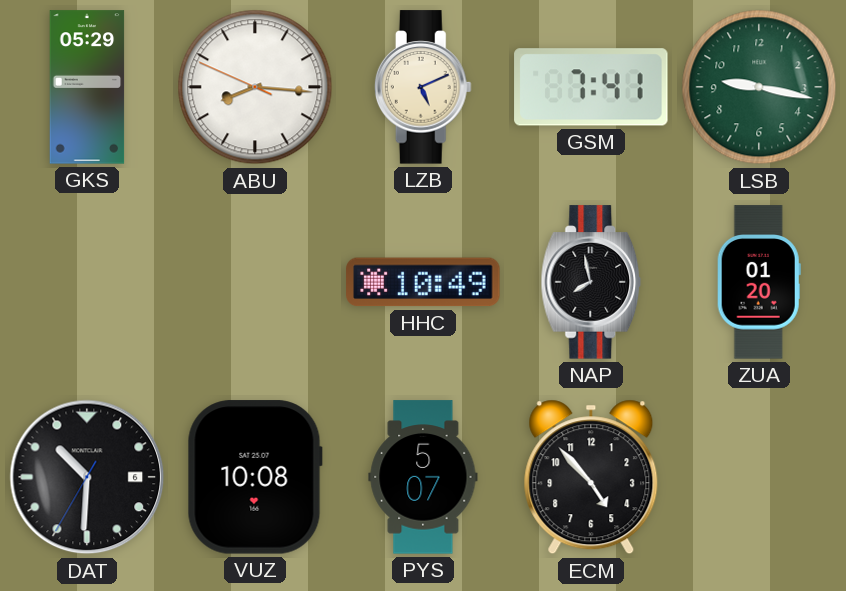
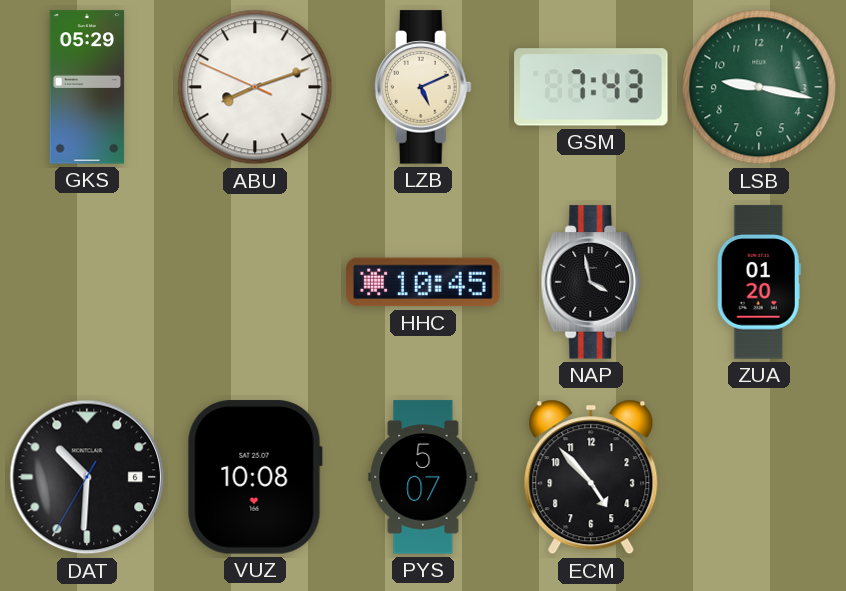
ABU: 8:15 -> 8:11
GSM: 7:41 -> 7:43
HHC: 10:49 -> 10:45
NAP: 7:58 -> 3:58
